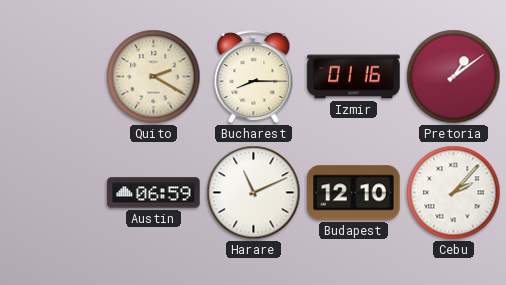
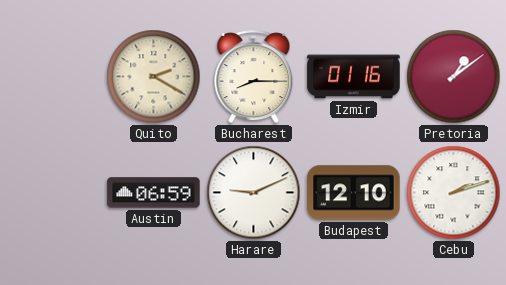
Harare: 11:11 -> 9:11
Cebu: 2:07 -> 2:12
